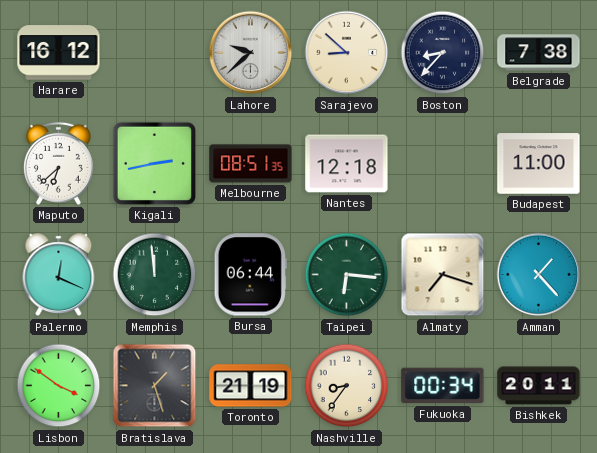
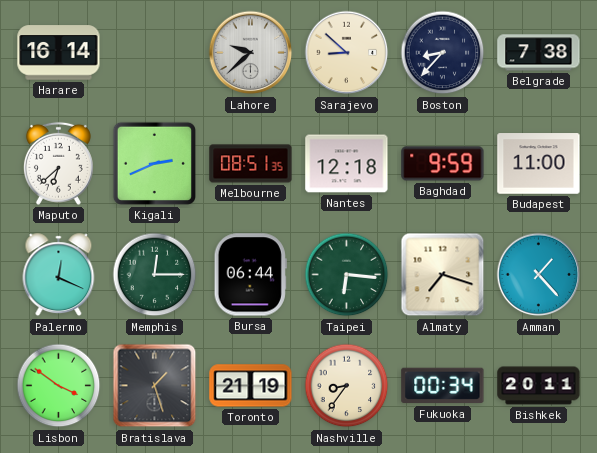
Harare: 16:12 -> 16:14
Kigali: 2:43 -> 2:41
Baghdad: none -> 9:59
Memphis: 11:59 -> 12:15
